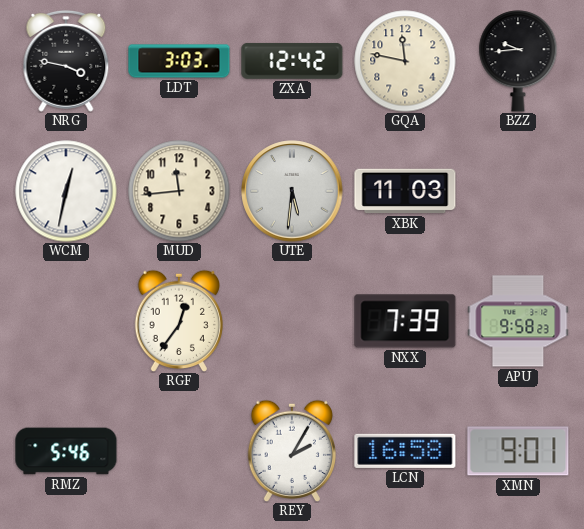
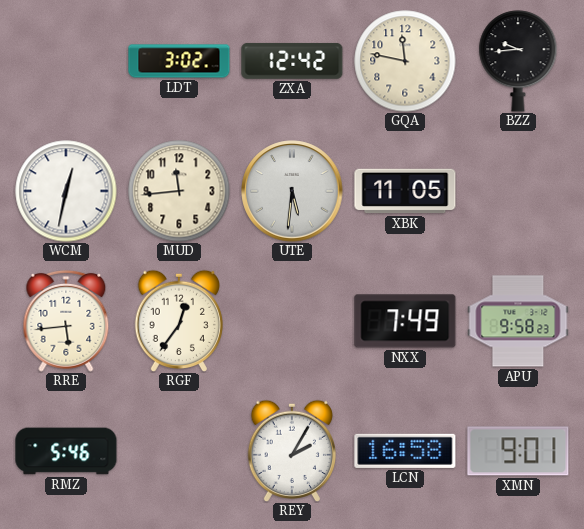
NRG: 3:47 -> none
LDT: 3:03 -> 3:02
XBK: 11:03 -> 11:05
RRE: none -> 5:44
NXX: 7:39 -> 7:49
